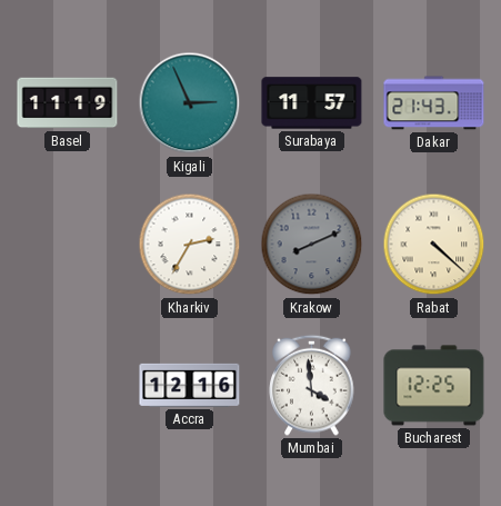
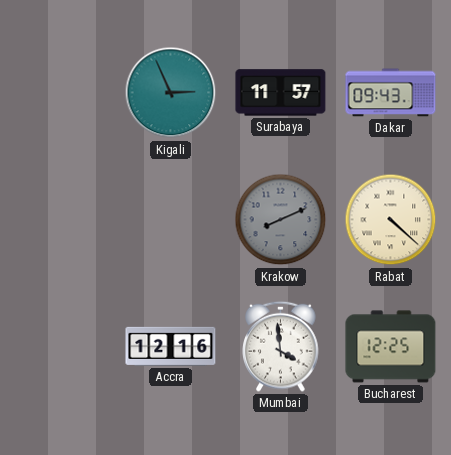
Basel: 11:19 -> none
Dakar: 21:43 -> 09:43
Kharkiv: 2:35 -> none
